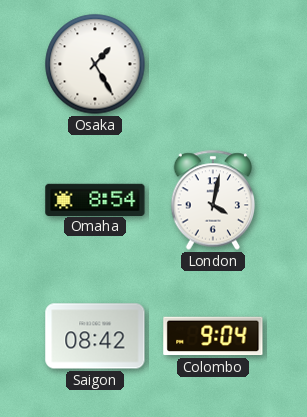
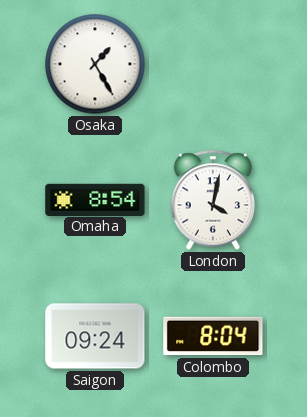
Saigon: 08:42 -> 09:24
Colombo: 9:04 -> 8:04
